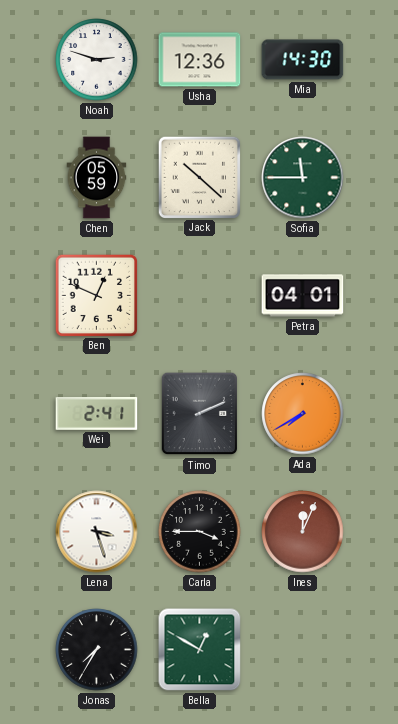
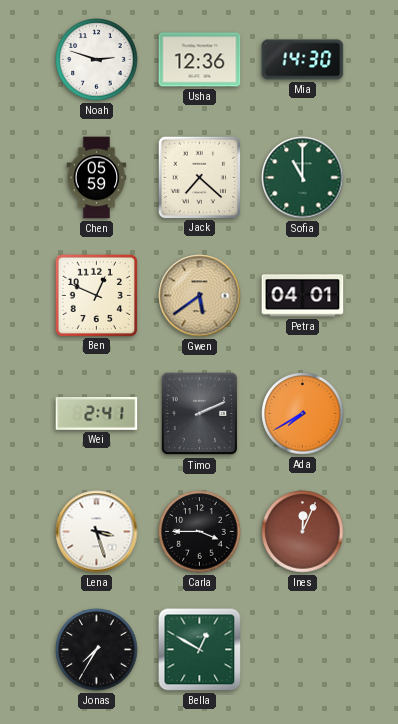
Jack: 10:22 -> 7:22
Sofia: 11:45 -> 11:00
Gwen: none -> 5:39
